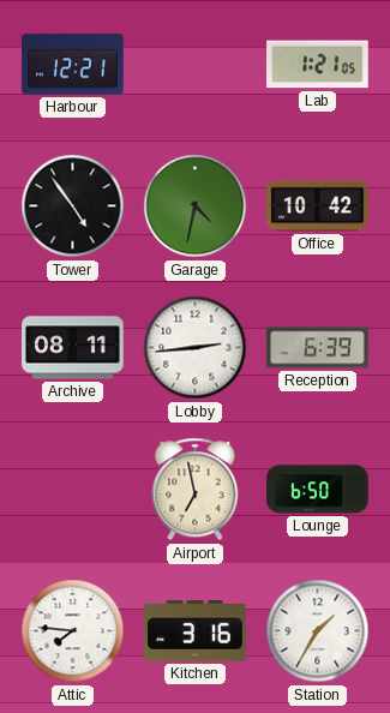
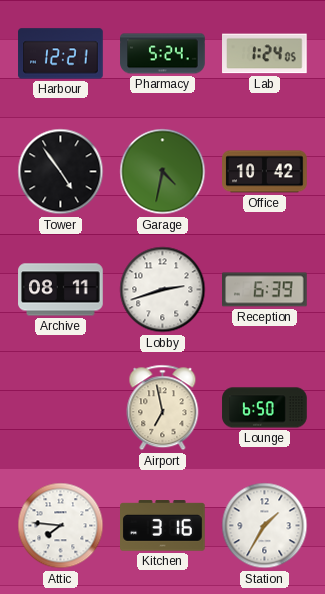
Pharmacy: none -> 5:24
Lab: 1:21 -> 1:24
Lobby: 2:44 -> 2:42
